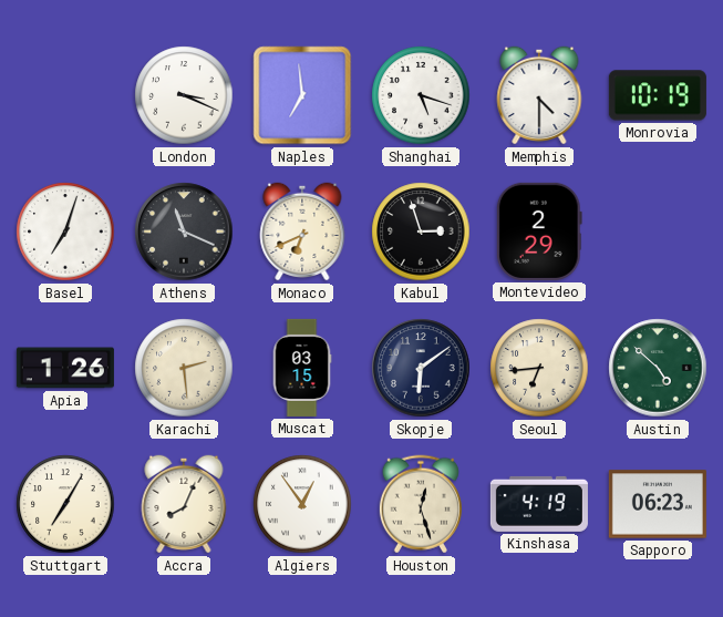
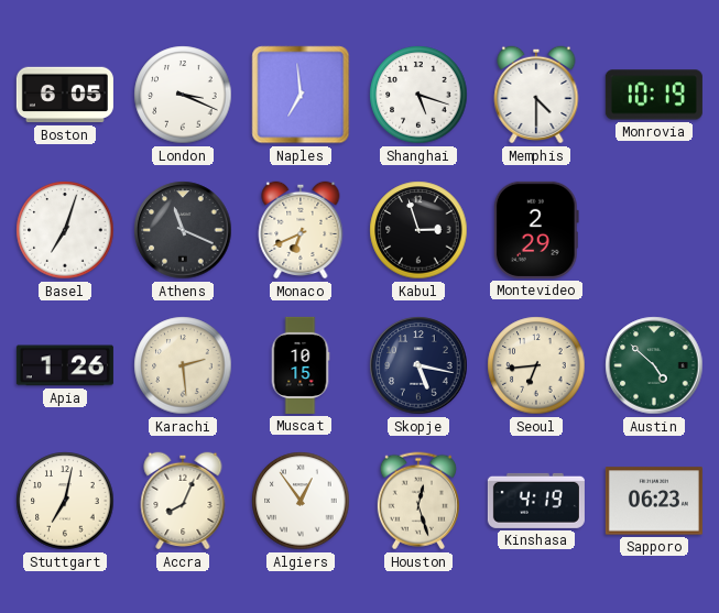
Boston: none -> 6:05
Muscat: 03:15 -> 10:15
Skopje: 6:09 -> 5:17
Stuttgart: 7:05 -> 7:02
